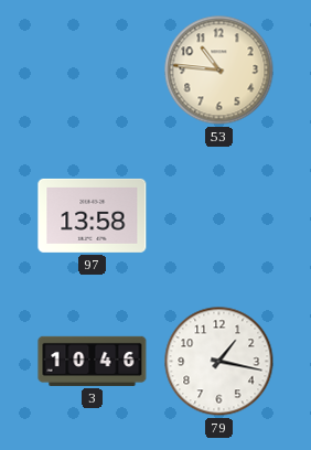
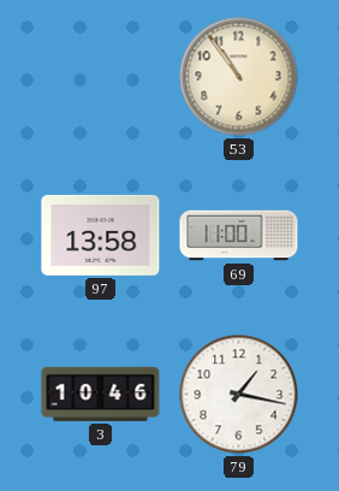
53: 10:46 -> 10:54
69: none -> 11:00
